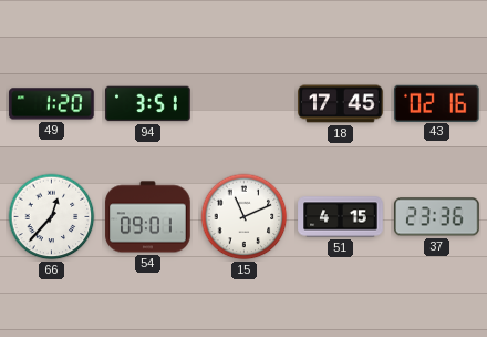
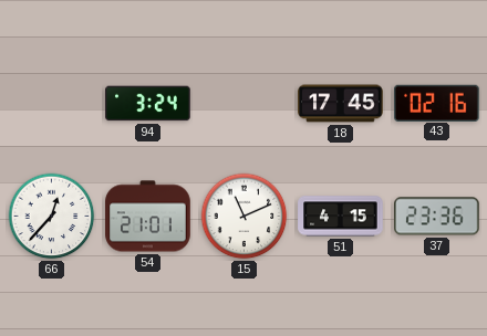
49: 1:20 -> none
94: 3:51 -> 3:24
54: 09:01 -> 21:01
